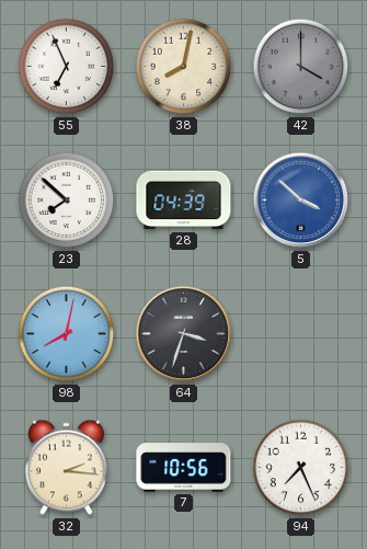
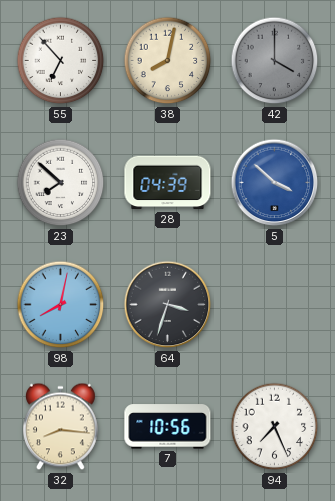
55: 6:56 -> 6:53
32: 2:16 -> 8:16
